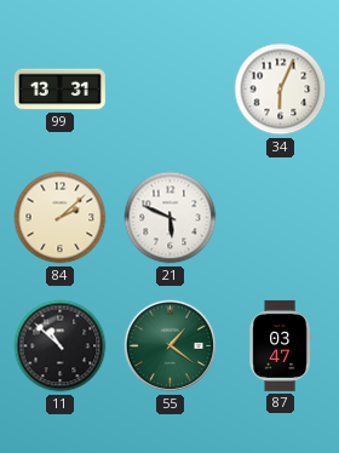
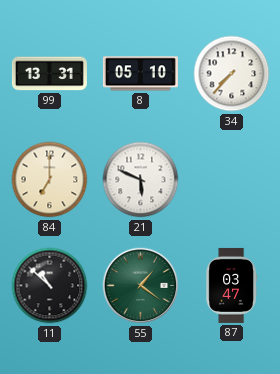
8: none -> 05:10
34: 6:04 -> 7:37
84: 2:08 -> 7:00
